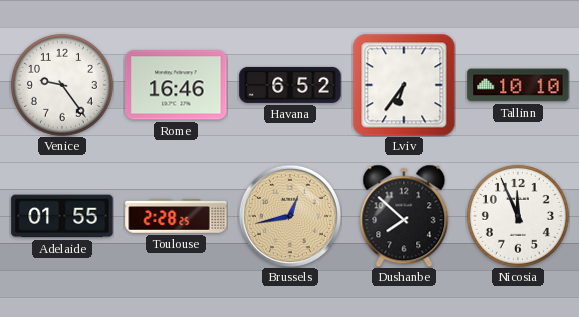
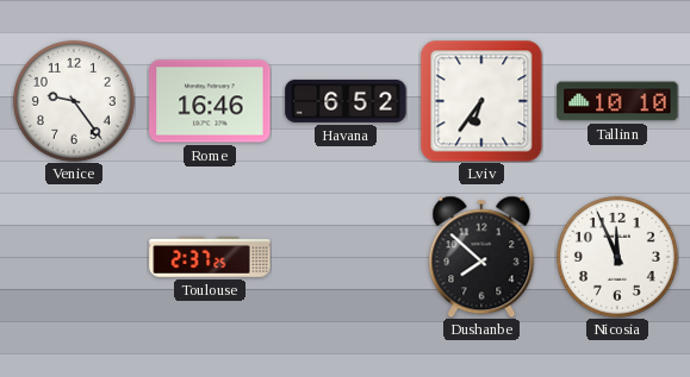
Adelaide: 01:55 -> none
Toulouse: 2:28 -> 2:37
Brussels: 12:43 -> none
